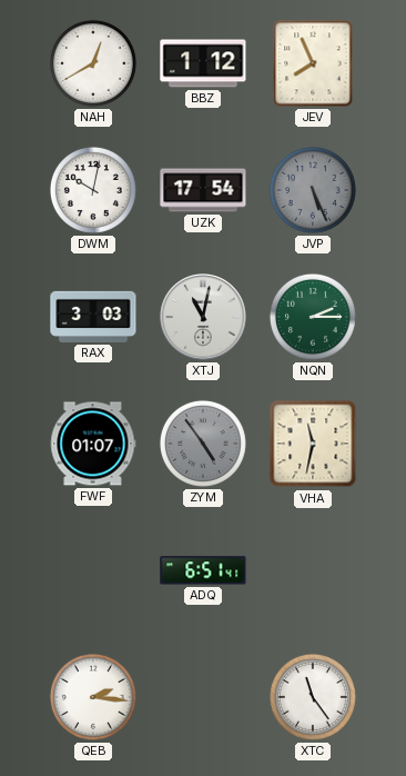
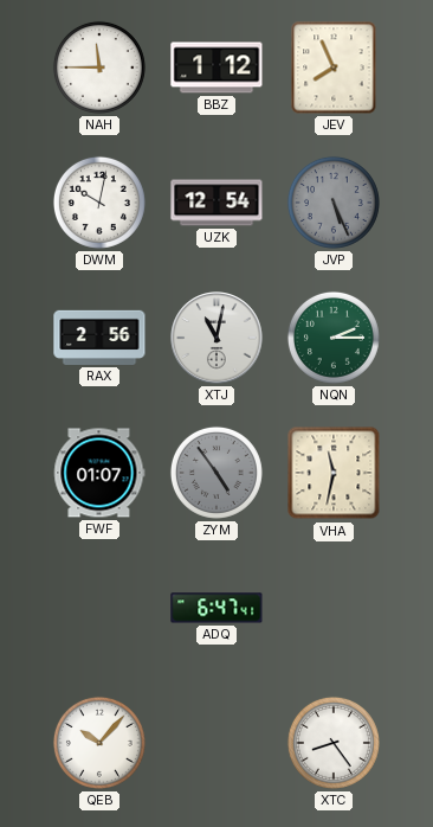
NAH: 12:40 -> 11:45
UZK: 17:54 -> 12:54
RAX: 3:03 -> 2:56
ADQ: 6:51 -> 6:47
QEB: 2:16 -> 10:07
XTC: 11:24 -> 8:24
